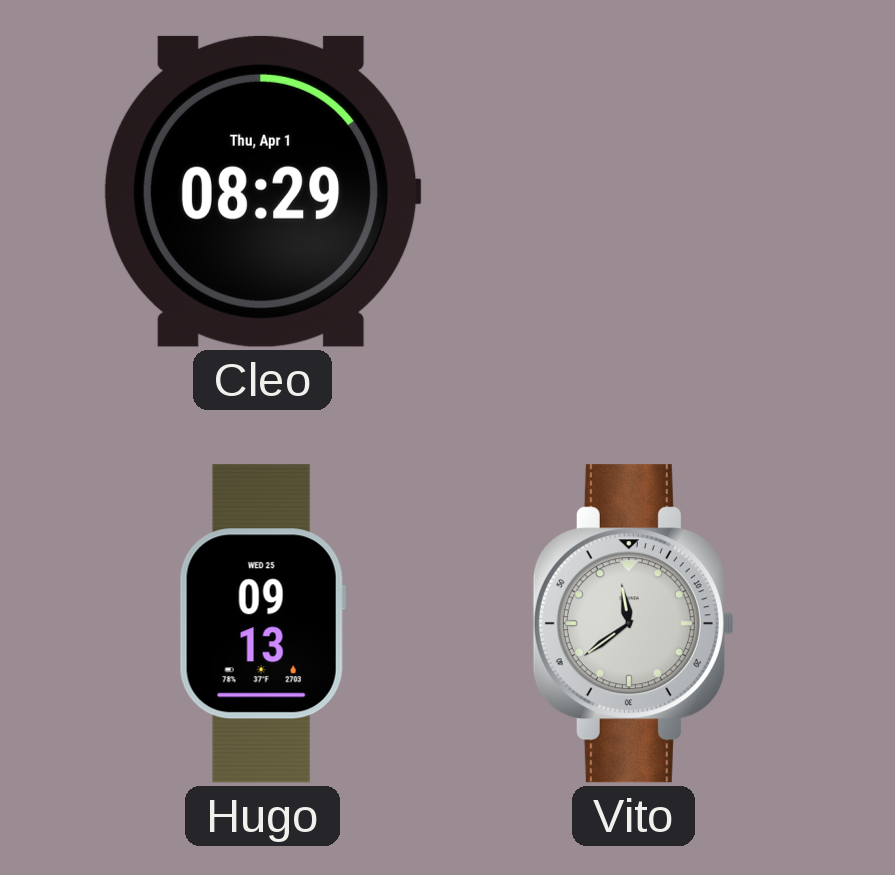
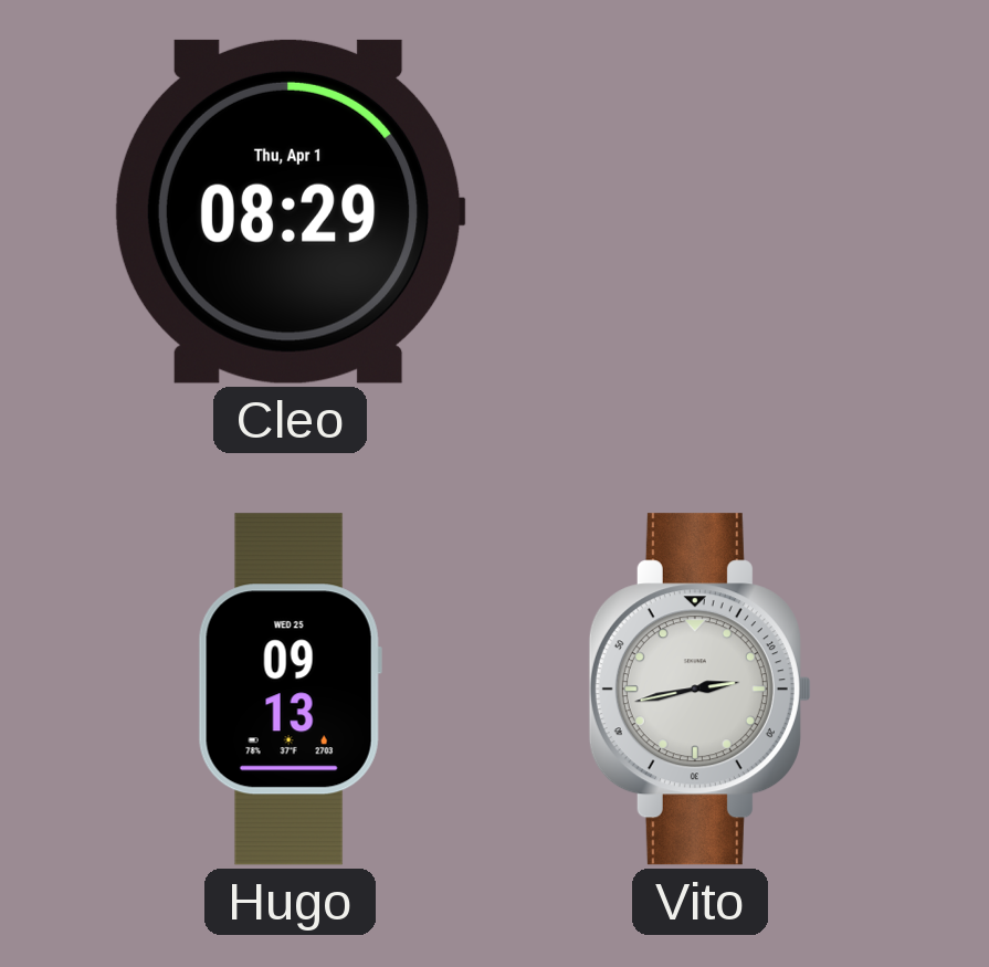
Vito: 11:39 -> 2:43
